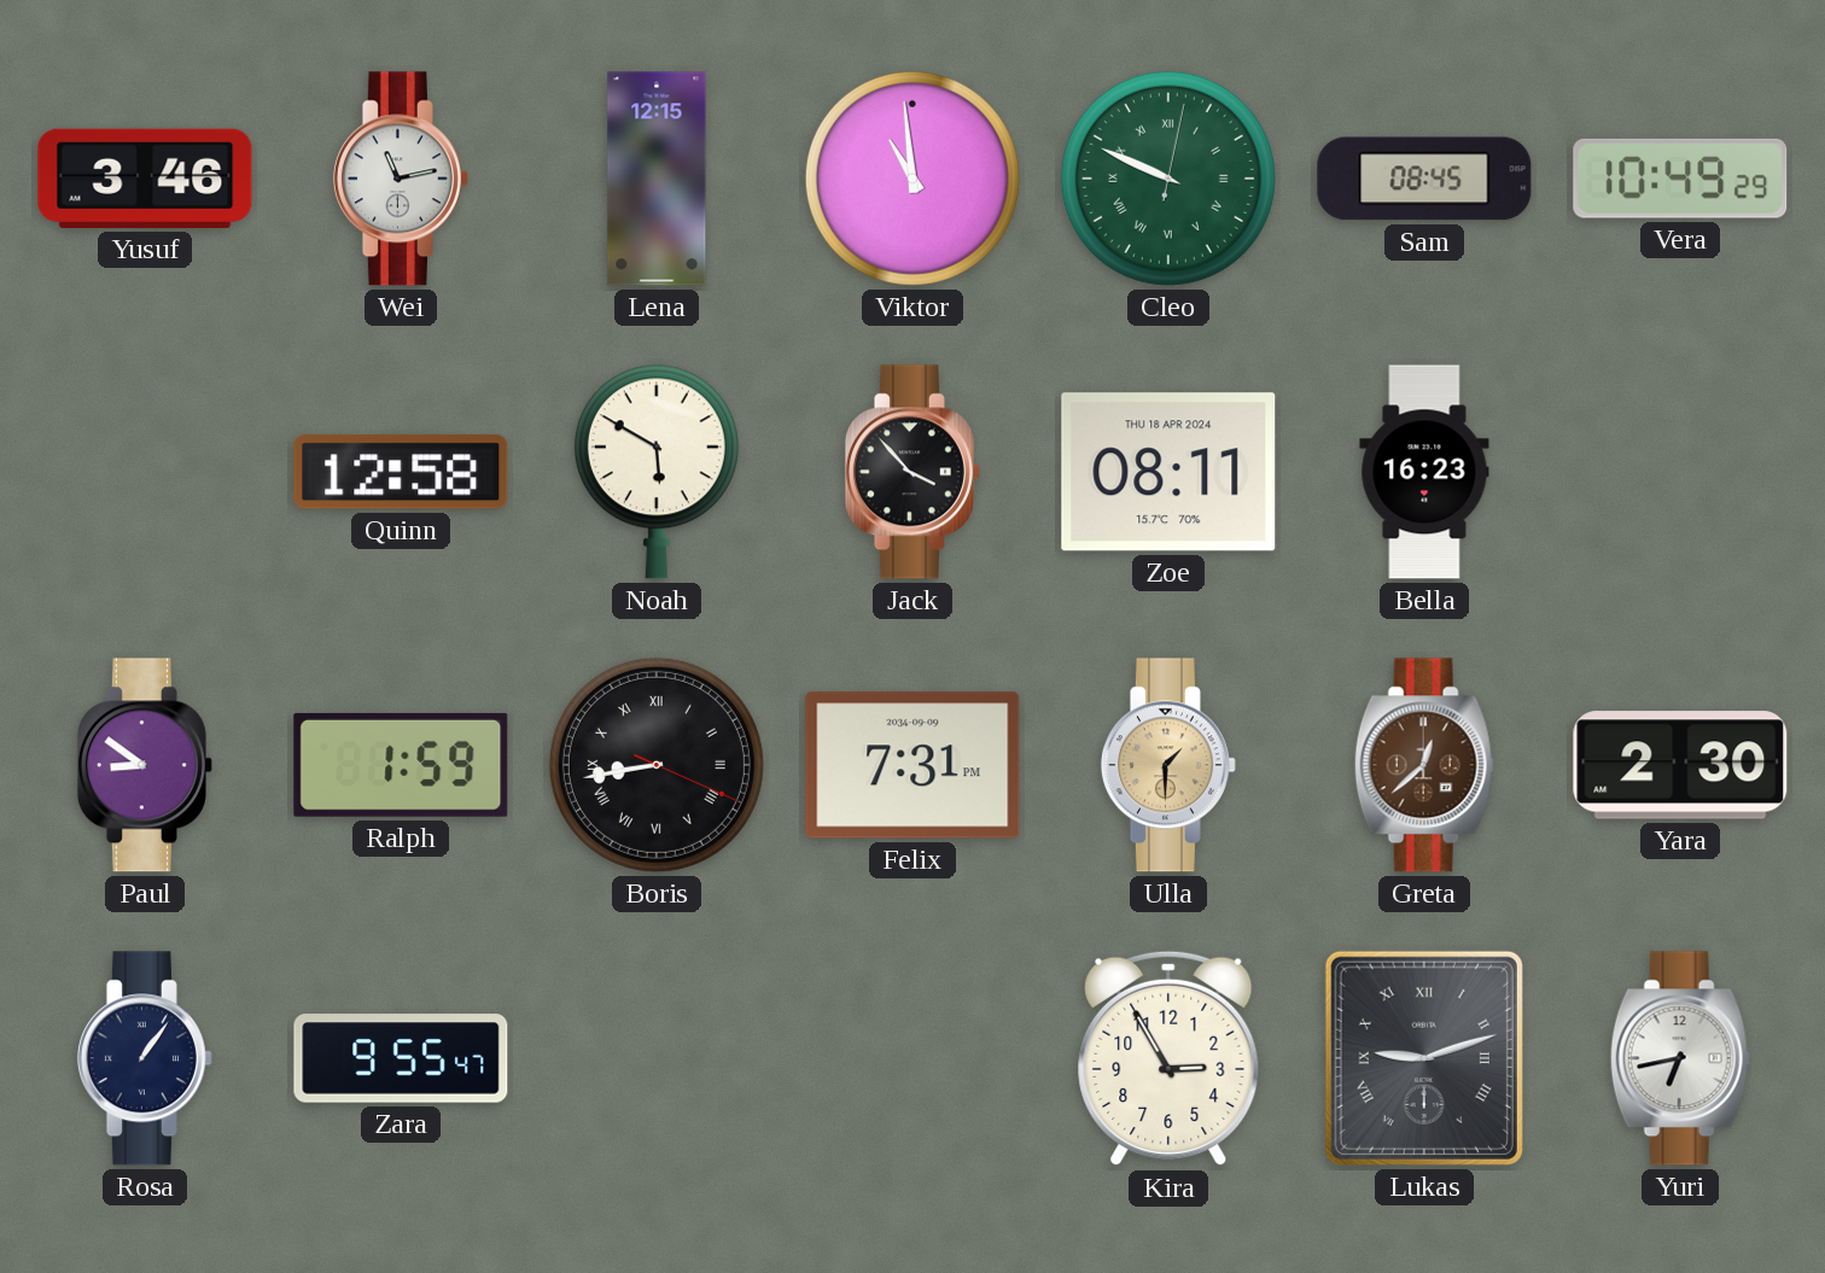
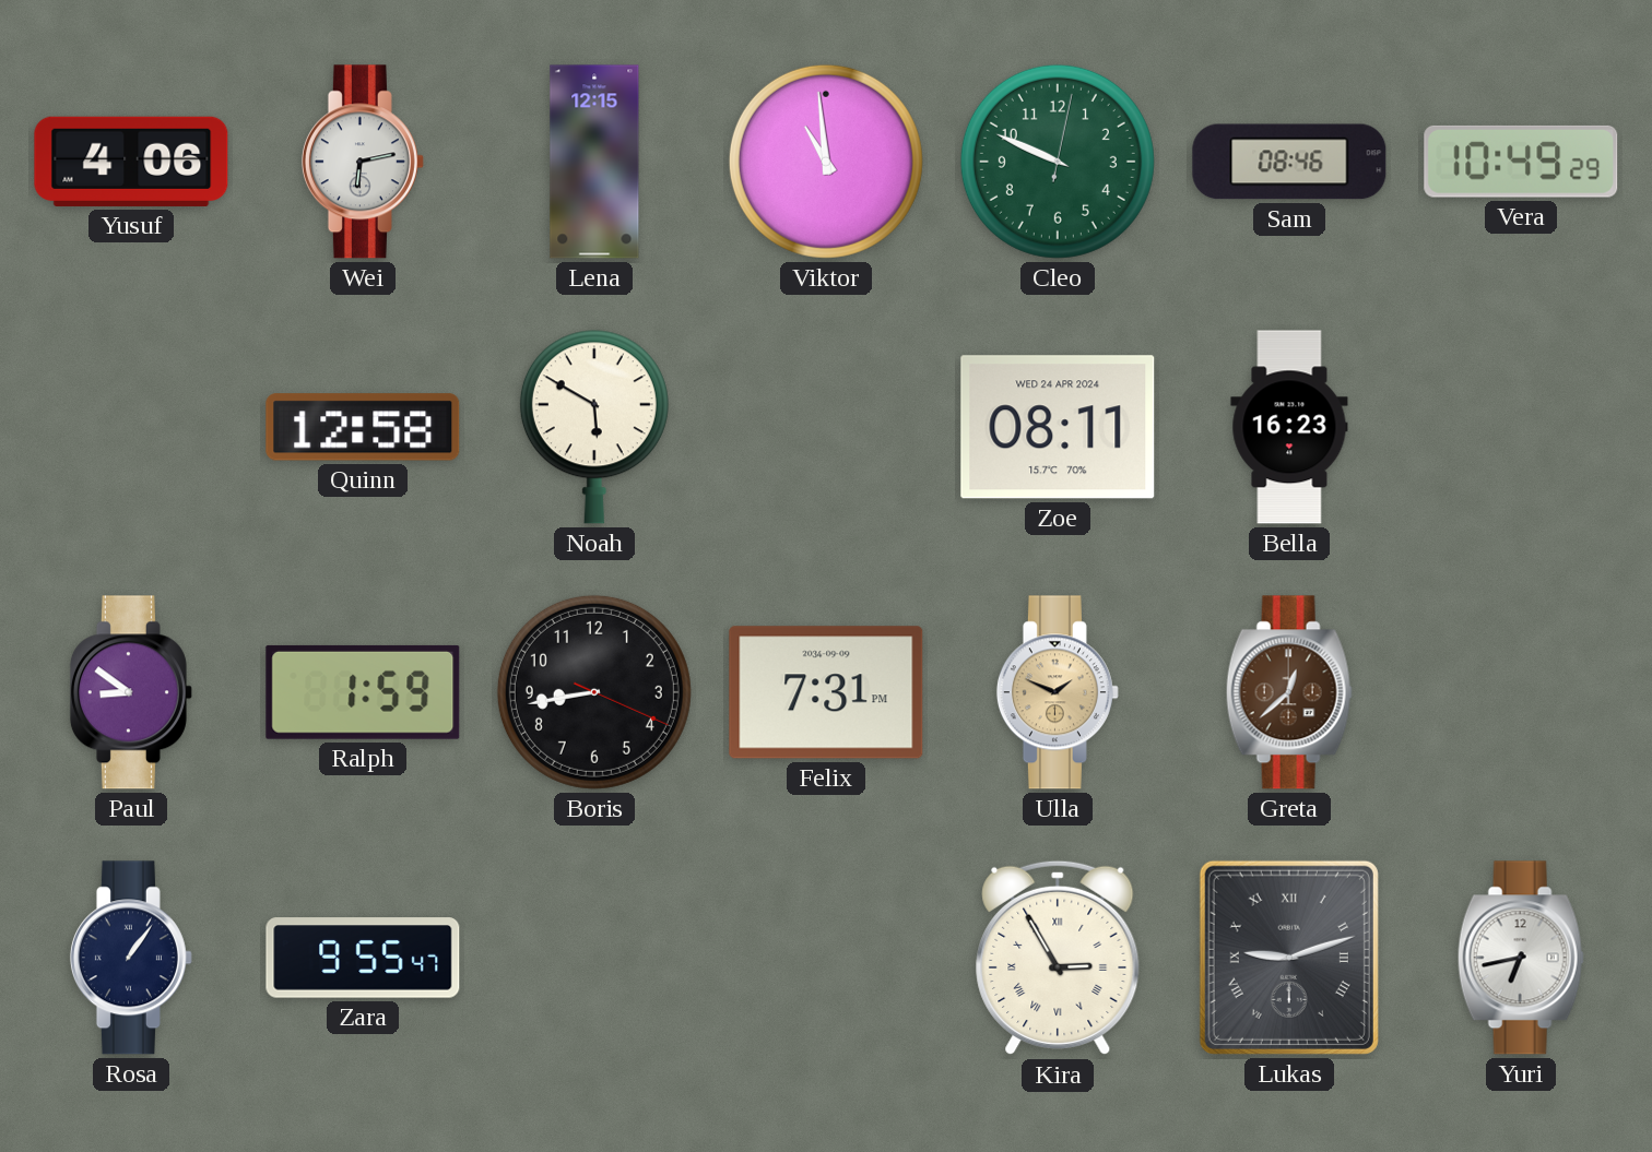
Yusuf: 3:46 -> 4:06
Wei: 11:13 -> 6:13
Cleo numerals: Roman -> Arabic
Sam: 08:45 -> 08:46
Jack: 3:53 -> none
Zoe date: THU 18 APR 2024 -> WED 24 APR 2024
Boris numerals: Roman -> Arabic
Ulla: 1:30 -> 1:49
Yara: 2:30 -> none
Kira numerals: Arabic -> Roman
